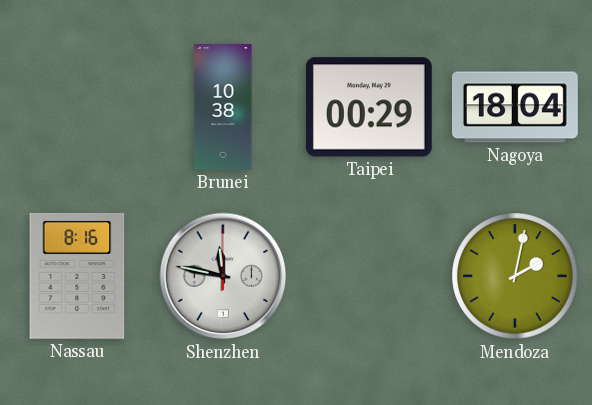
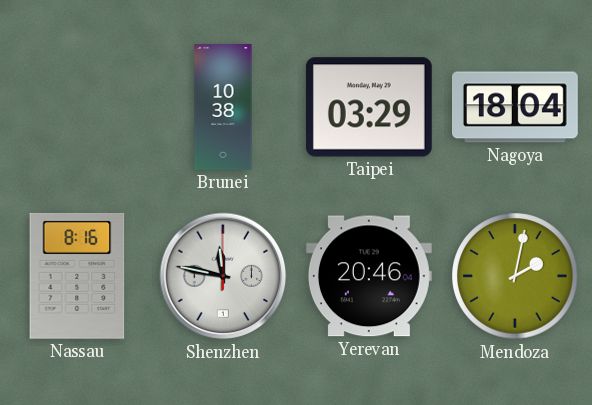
Taipei: 00:29 -> 03:29
Yerevan: none -> 20:46
